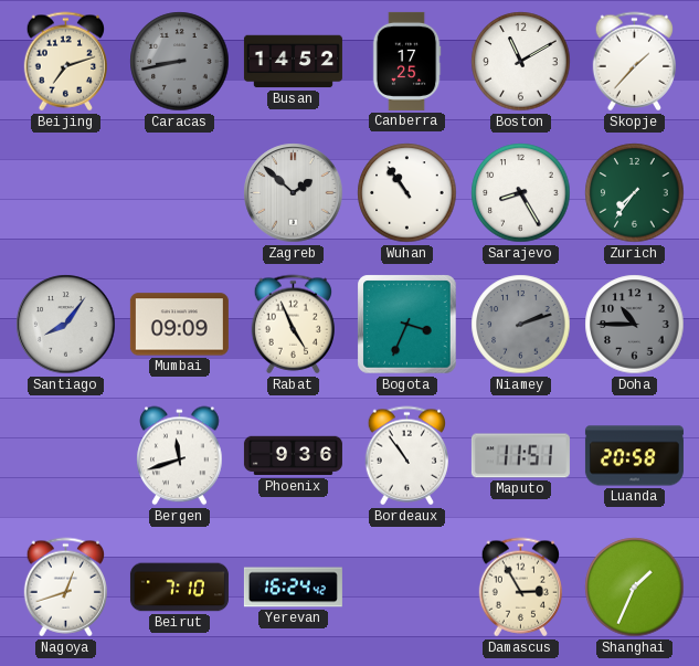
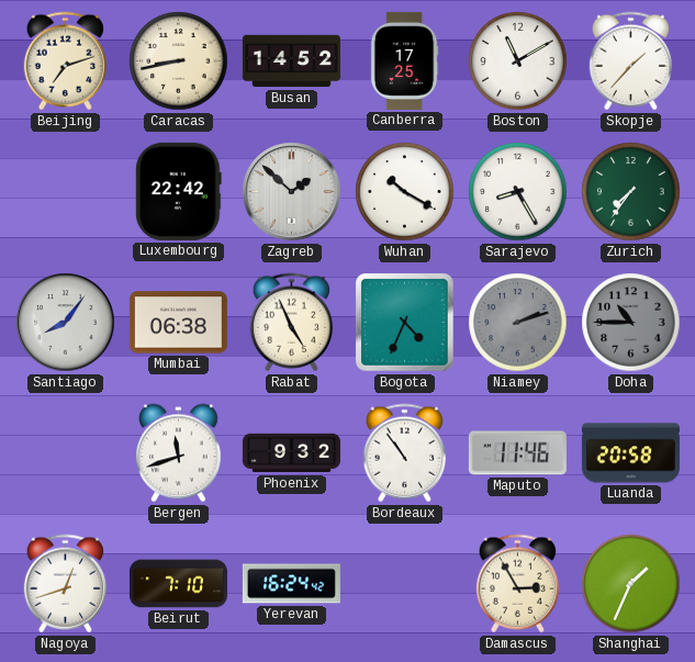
Caracas dial: grey -> cream
Luxembourg: none -> 22:42
Wuhan: 10:54 -> 10:20
Mumbai: 09:09 -> 06:38
Bogota: 3:34 -> 4:34
Phoenix: 9:36 -> 9:32
Maputo: 11:51 -> 11:46
